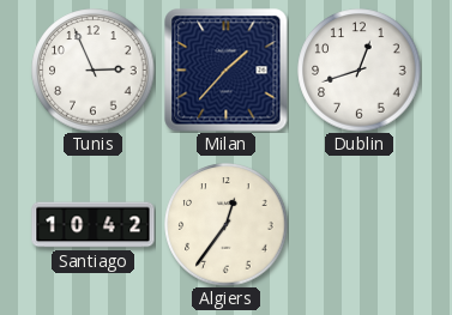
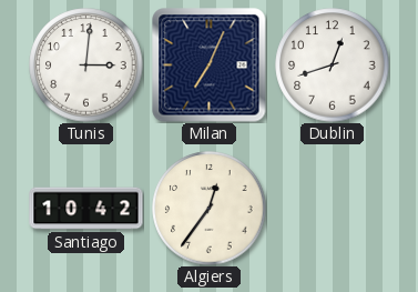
Tunis: 2:56 -> 3:01
Milan: 1:37 -> 7:04
